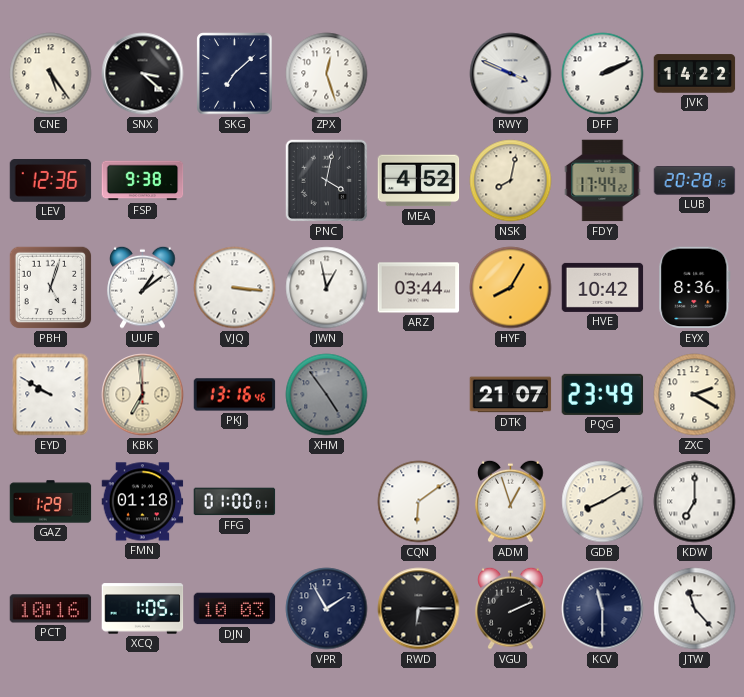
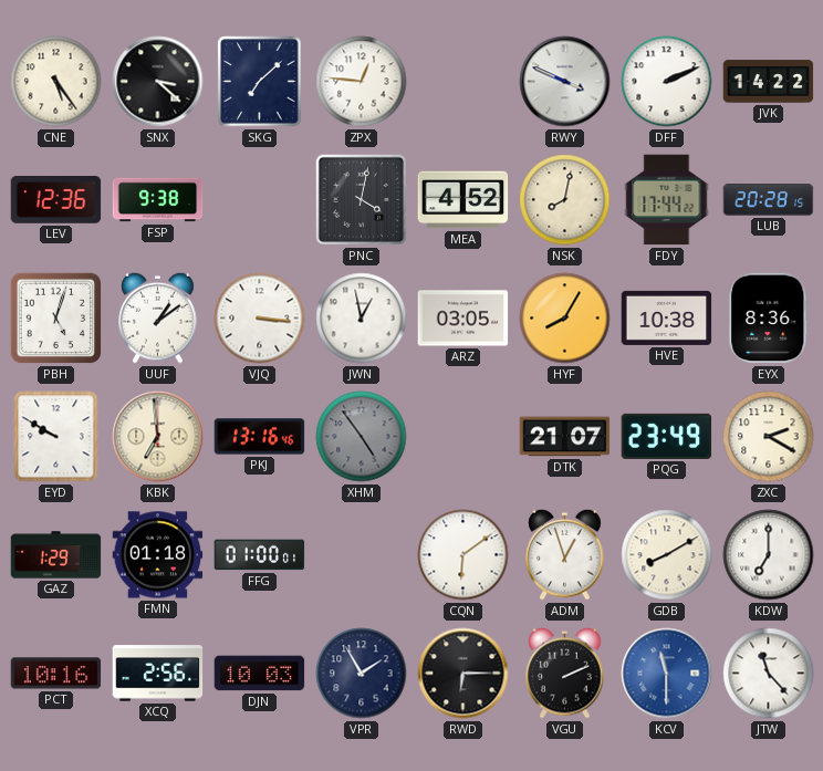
ZPX: 12:27 -> 12:46
ARZ: 03:44 -> 03:05
HVE: 10:42 -> 10:38
XCQ: 1:05 -> 2:56
KCV dial: navy -> blue
